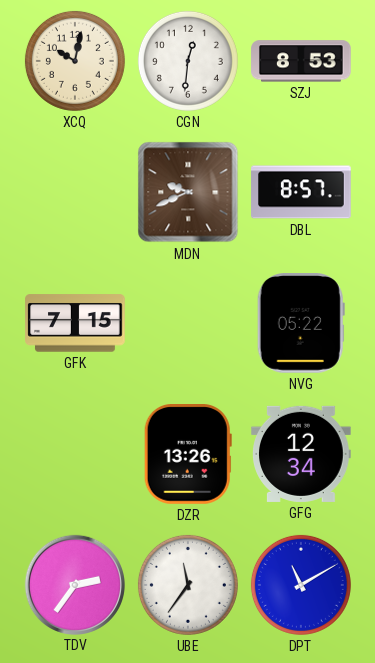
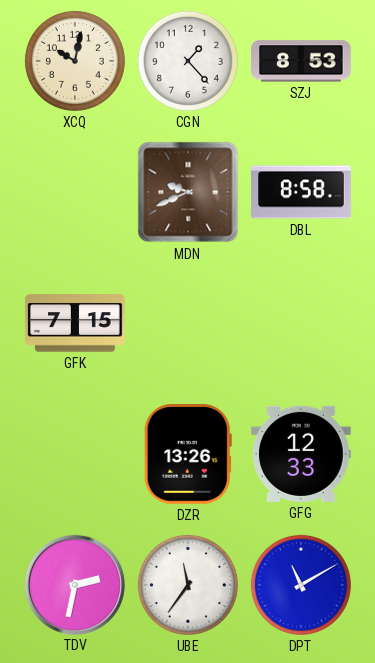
CGN: 12:31 -> 1:23
DBL: 8:57 -> 8:58
NVG: 05:22 -> none
GFG: 12:34 -> 12:33
TDV: 2:36 -> 2:32
